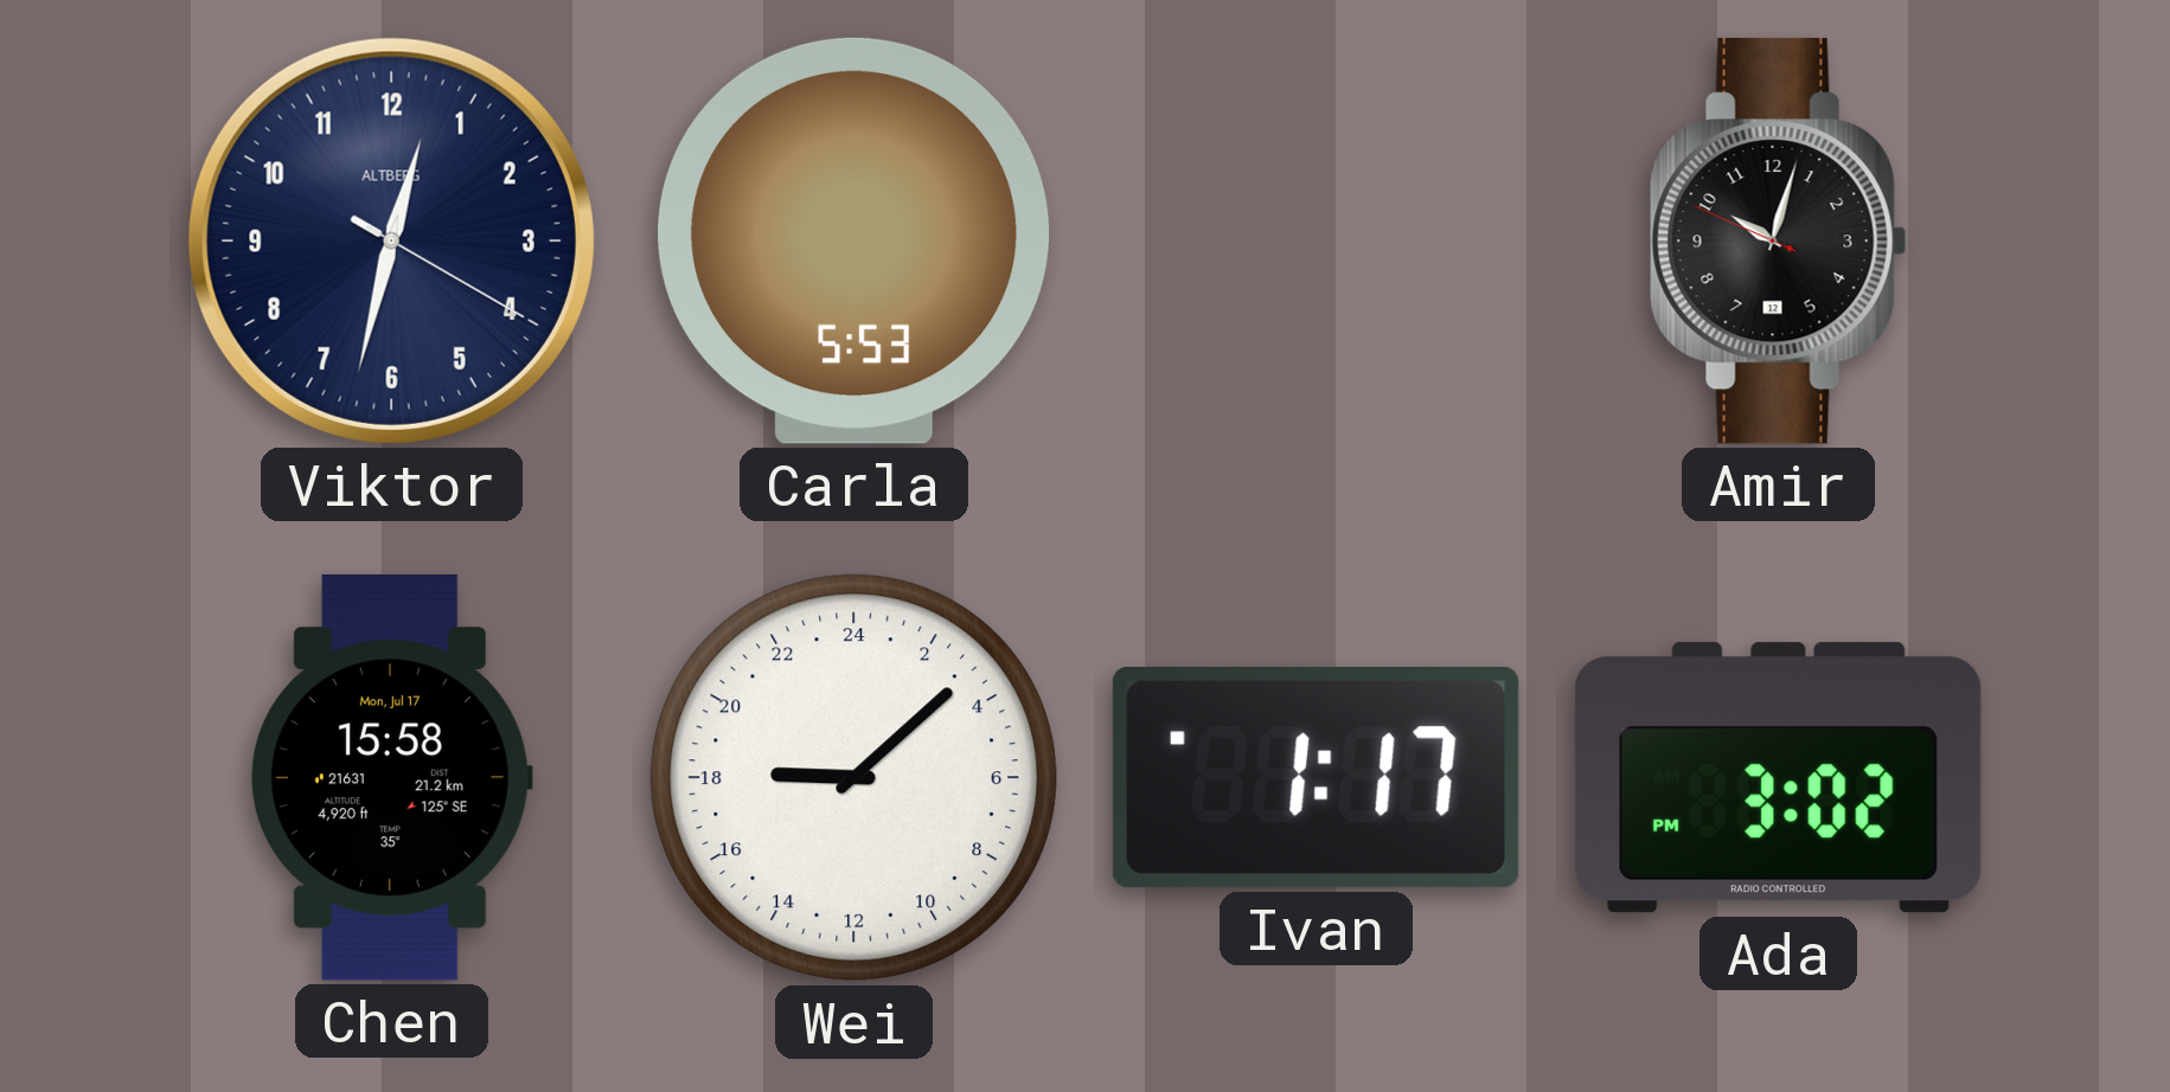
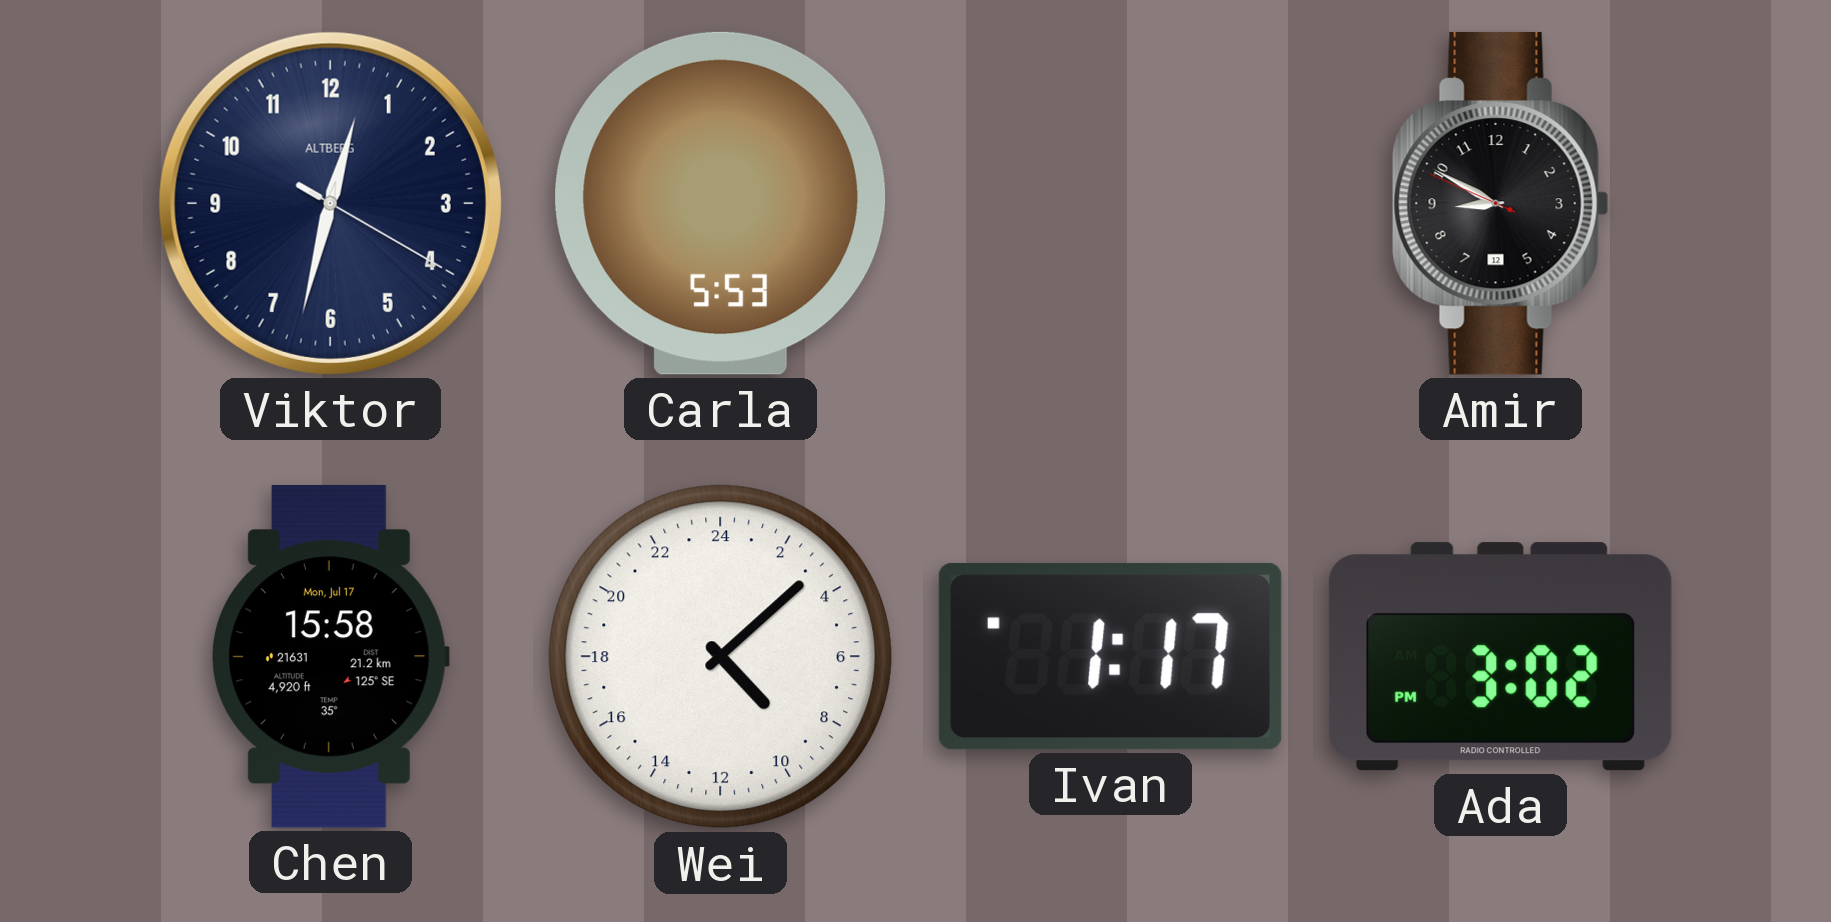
Amir: 10:02 -> 8:49
Wei: 18:08 -> 9:08
